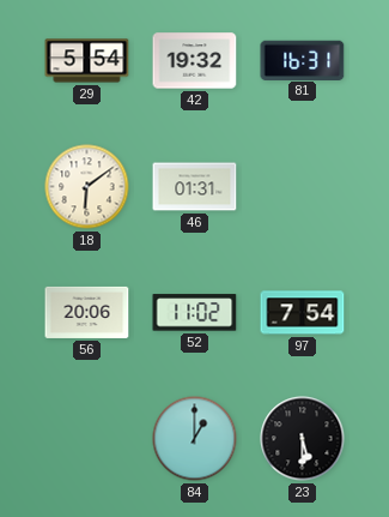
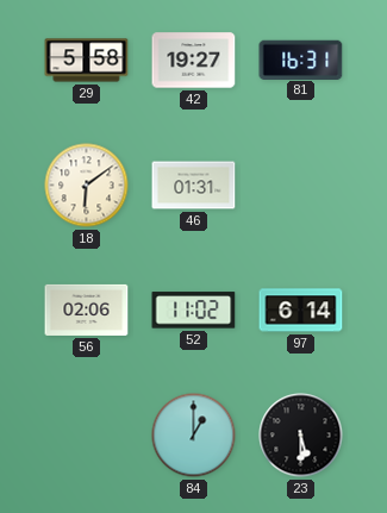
29: 5:54 -> 5:58
42: 19:32 -> 19:27
56: 20:06 -> 02:06
97: 7:54 -> 6:14
